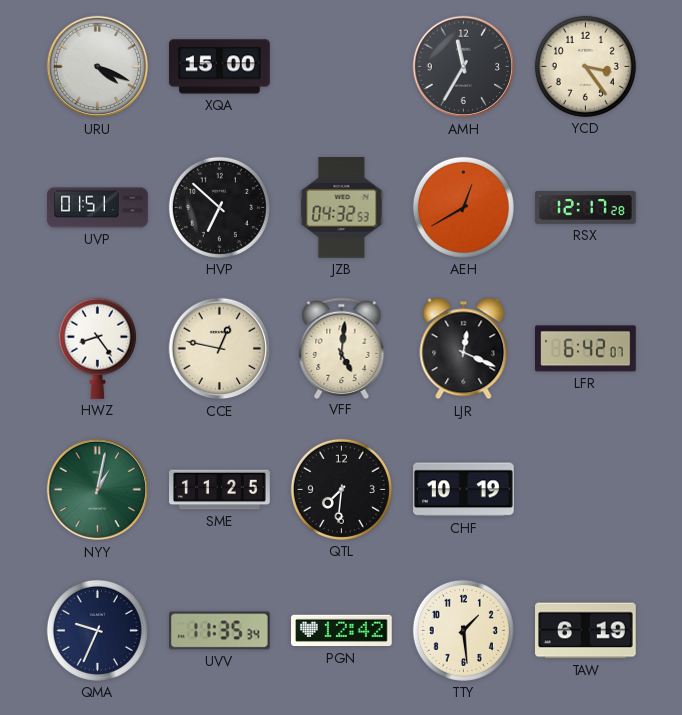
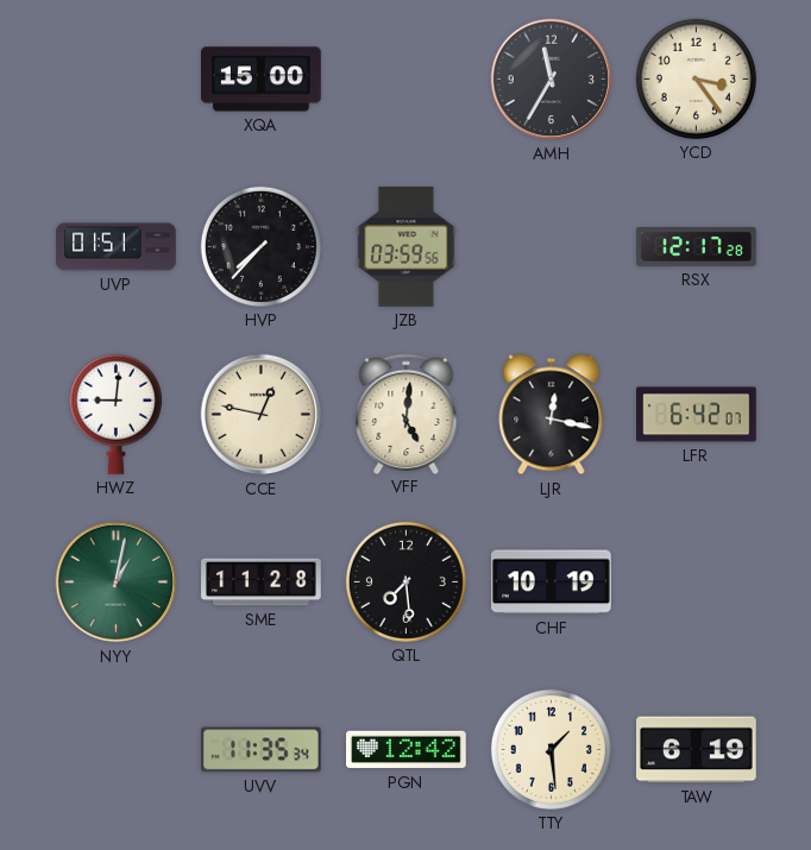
URU: 4:19 -> none
HVP: 6:52 -> 7:37
JZB: 04:32 -> 03:59
AEH: 12:40 -> none
HWZ: 8:24 -> 9:01
LJR: 12:19 -> 12:17
SME: 11:25 -> 11:28
QTL: 7:31 -> 7:29
QMA: 9:34 -> none
